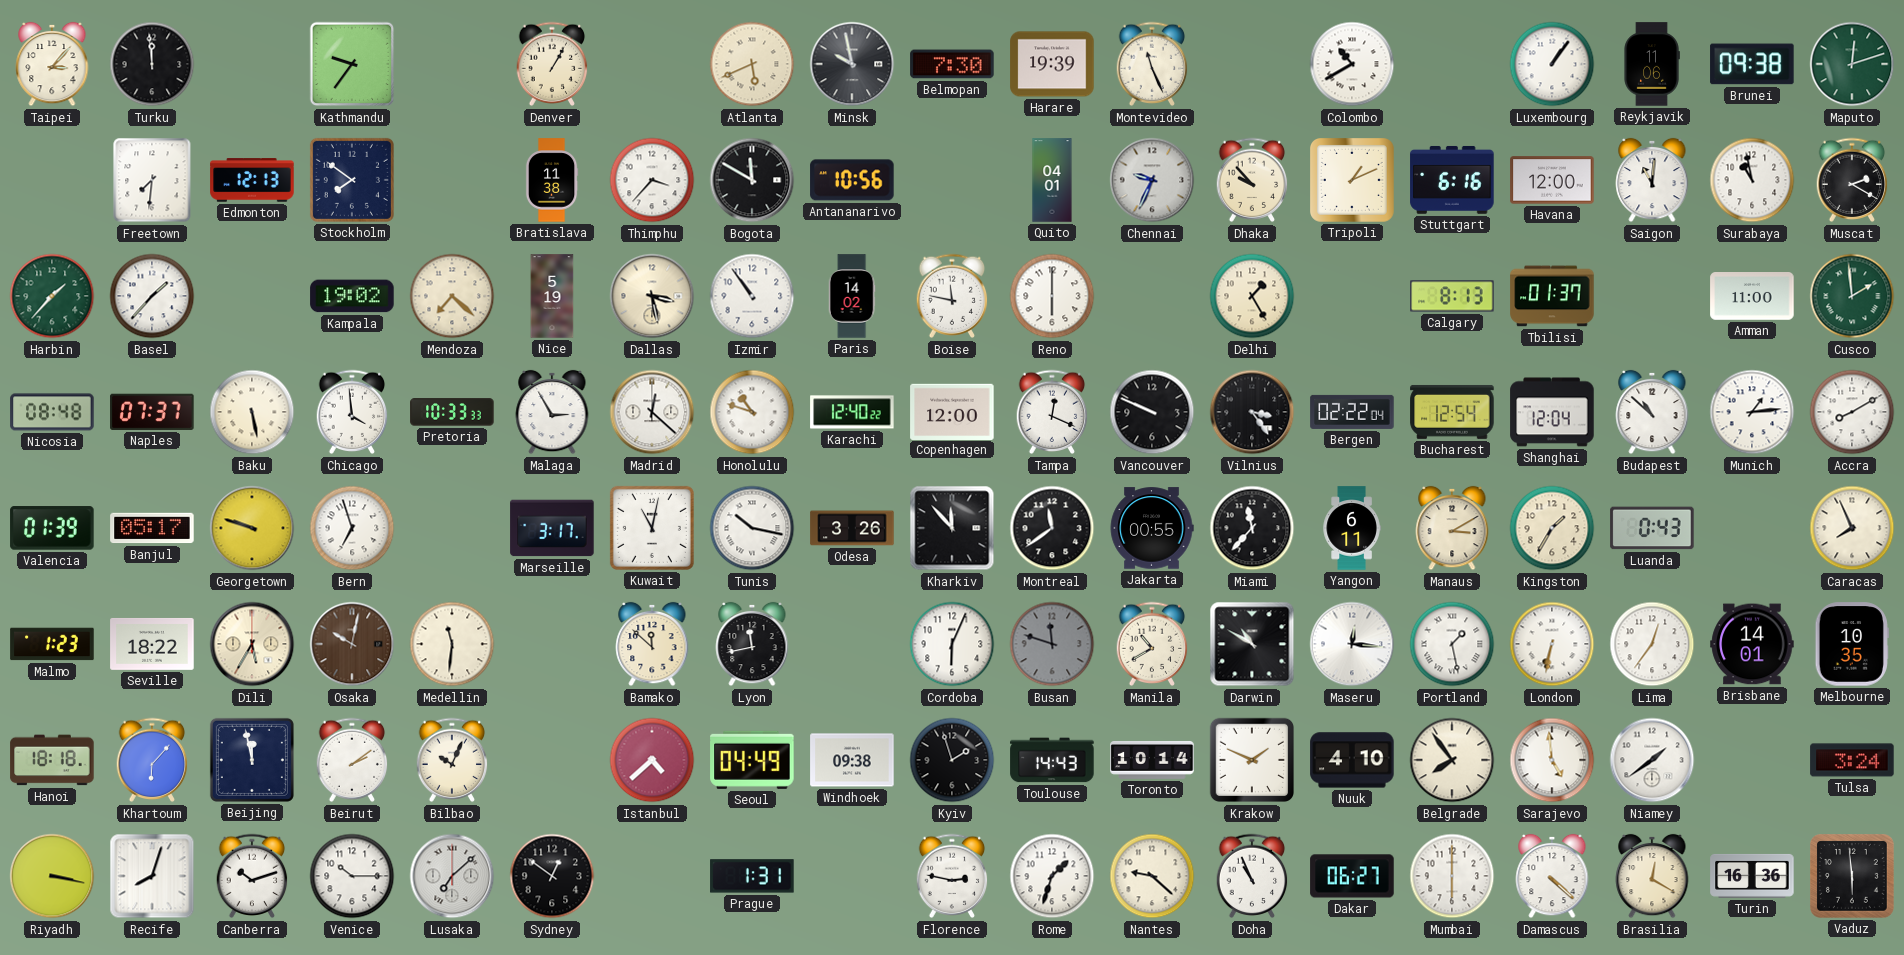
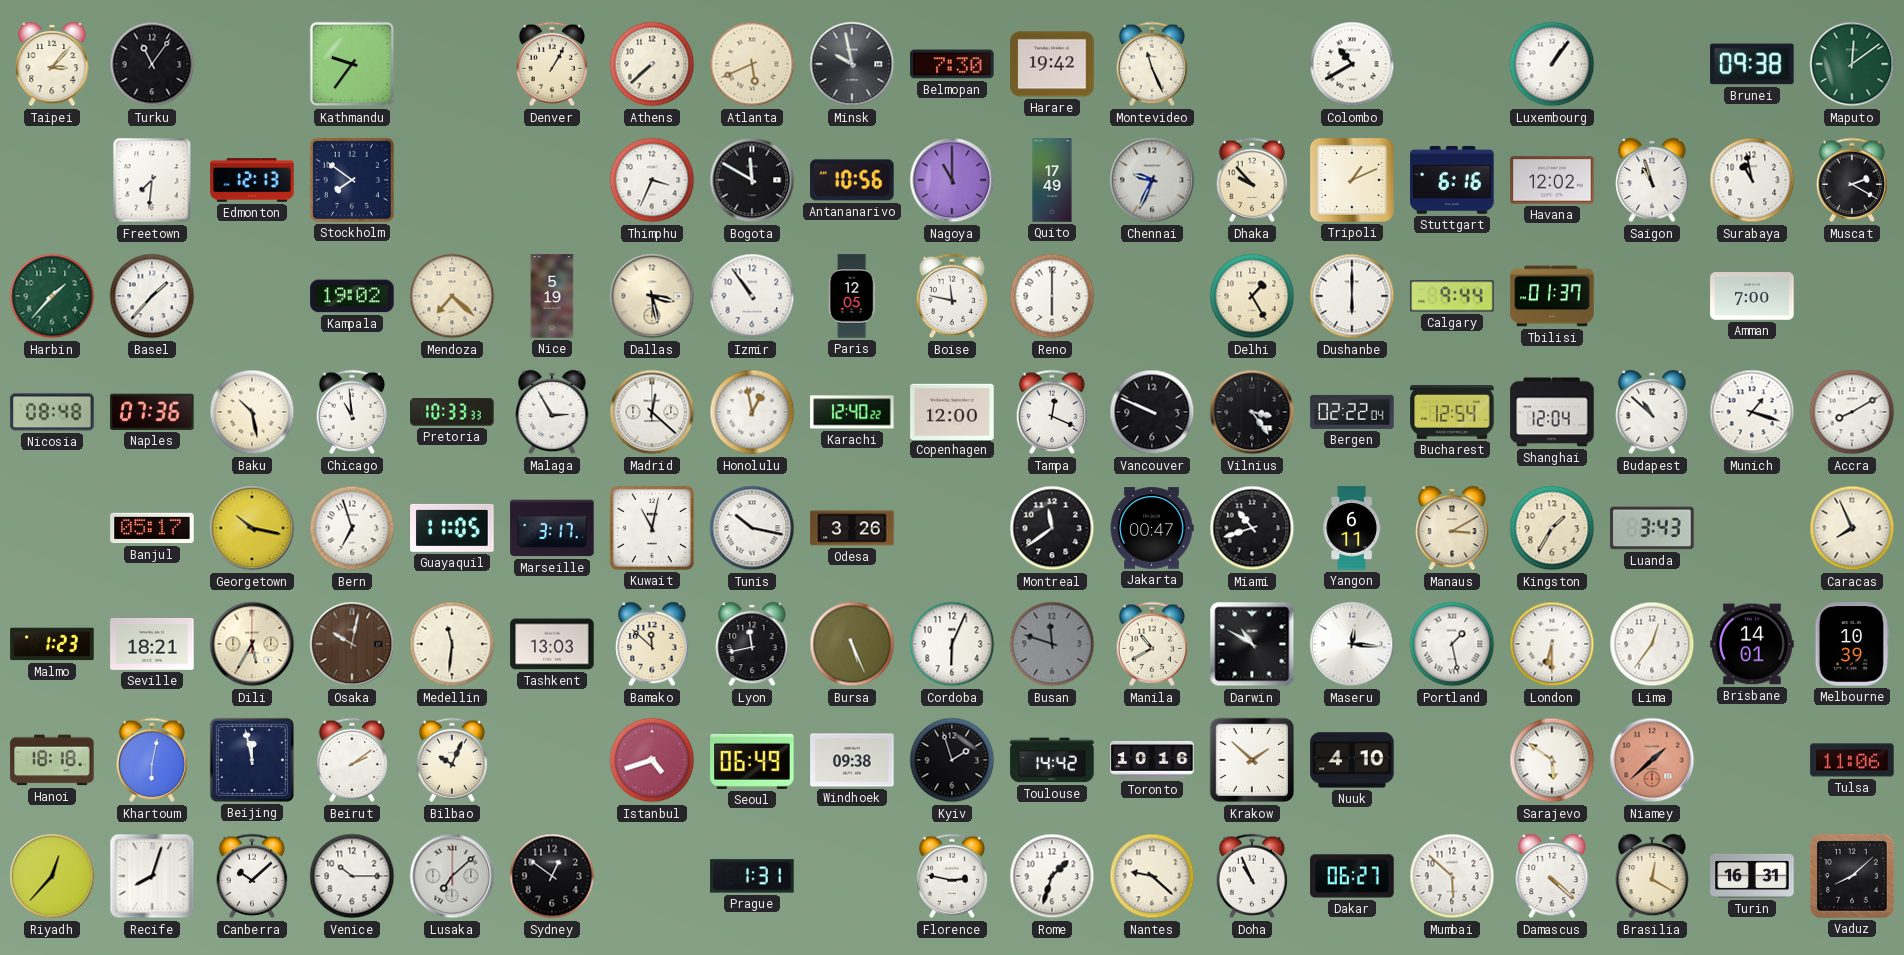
Turku: 11:59 -> 11:06
Athens: none -> 7:38
Harare: 19:39 -> 19:42
Reykjavik: 11:06 -> none
Maputo: 12:12 -> 12:09
Bratislava: 11:38 -> none
Thimphu: 3:37 -> 3:34
Nagoya: none -> 11:00
Quito: 04:01 -> 17:49
Havana: 12:00 -> 12:02
Saigon: 11:01 -> 10:57
Paris: 14:02 -> 12:05
Dushanbe: none -> 6:00
Calgary: 8:13 -> 9:44
Amman: 11:00 -> 7:00
Cusco: 1:59 -> none
Naples: 07:37 -> 07:36
Baku: 5:28 -> 10:28
Chicago: 3:59 -> 10:59
Honolulu: 10:48 -> 12:58
Munich: 1:14 -> 1:18
Valencia: 01:39 -> none
Georgetown: 9:48 -> 10:17
Guayaquil: none -> 11:05
Kharkiv: 11:53 -> none
Jakarta: 00:55 -> 00:47
Miami: 11:37 -> 10:42
Luanda: 0:43 -> 3:43
Seville: 18:22 -> 18:21
Tashkent: none -> 13:03
Bursa: none -> 5:26
London: 6:32 -> 6:30
Melbourne: 10:35 -> 10:39
Khartoum: 6:07 -> 6:02
Istanbul: 4:38 -> 4:42
Seoul: 04:49 -> 06:49
Toulouse: 14:43 -> 14:42
Toronto: 10:14 -> 10:16
Krakow: 1:49 -> 1:52
Belgrade: 7:54 -> none
Sarajevo: 4:59 -> 5:51
Niamey: 1:39 -> 1:38
Niamey dial: white -> salmon
Tulsa: 3:24 -> 11:06
Riyadh: 3:17 -> 12:37
Canberra: 10:12 -> 10:08
Mumbai: 6:00 -> 5:52
Turin: 16:36 -> 16:31
Vaduz: 5:59 -> 8:08
